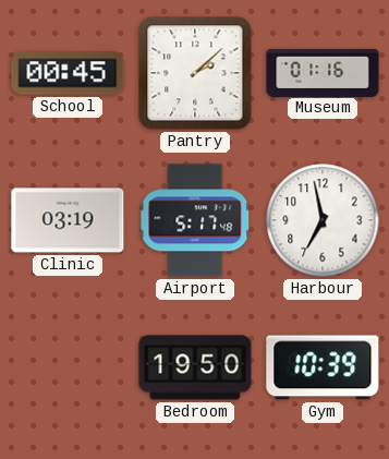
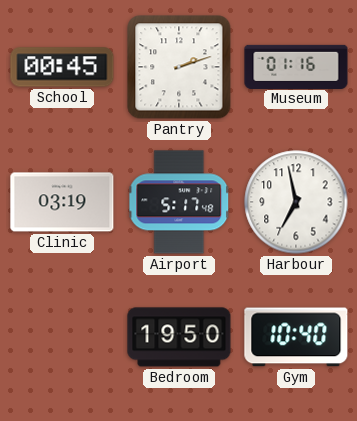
Pantry: 2:08 -> 2:12
Gym: 10:39 -> 10:40
